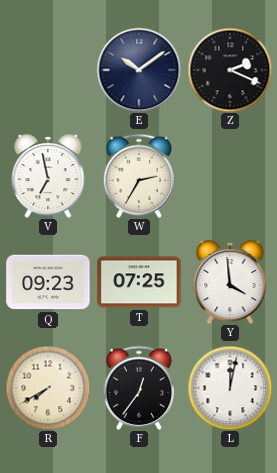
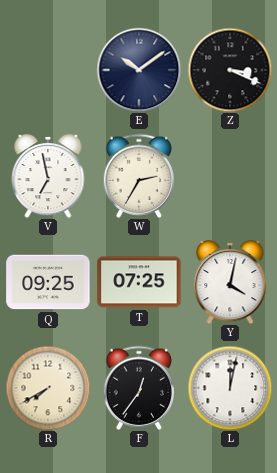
Z: 2:19 -> 3:19
Q: 09:23 -> 09:25
Y: 3:59 -> 4:02
